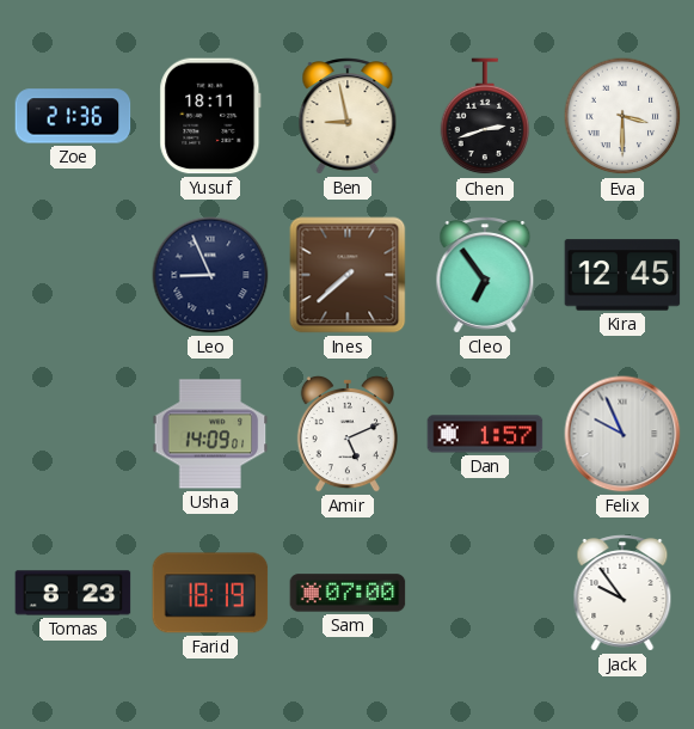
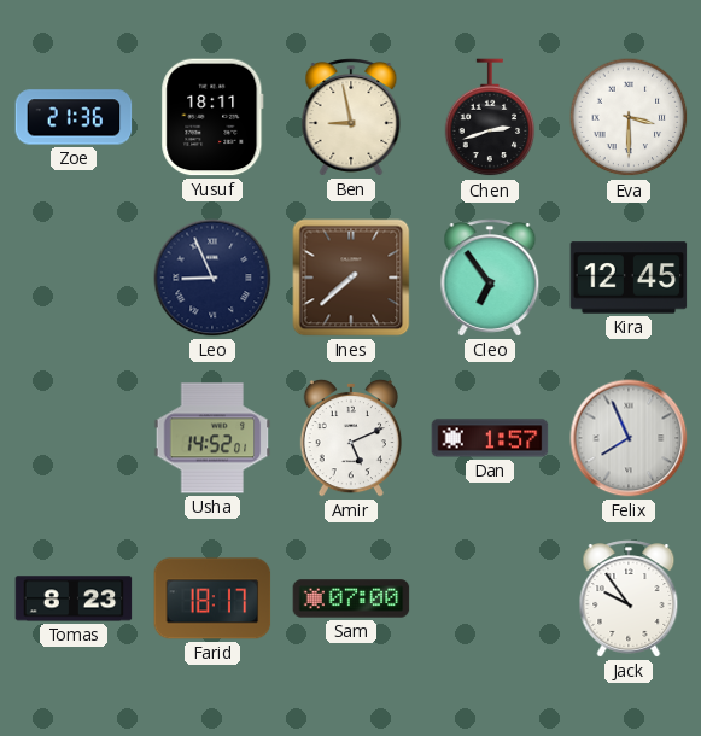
Usha: 14:09 -> 14:52
Felix: 9:56 -> 7:56
Farid: 18:19 -> 18:17
